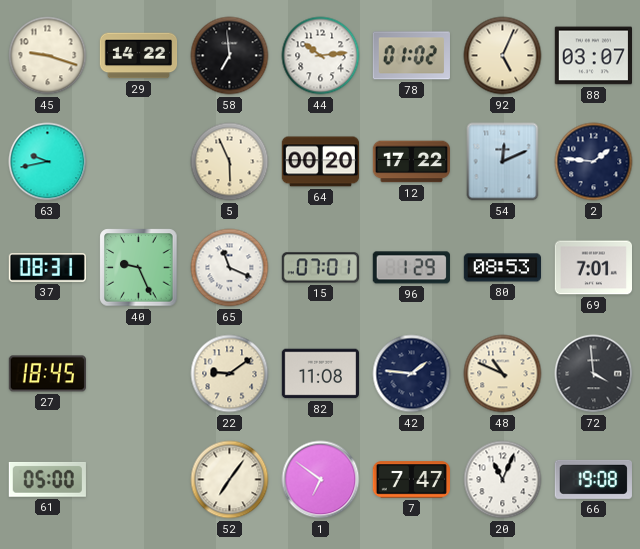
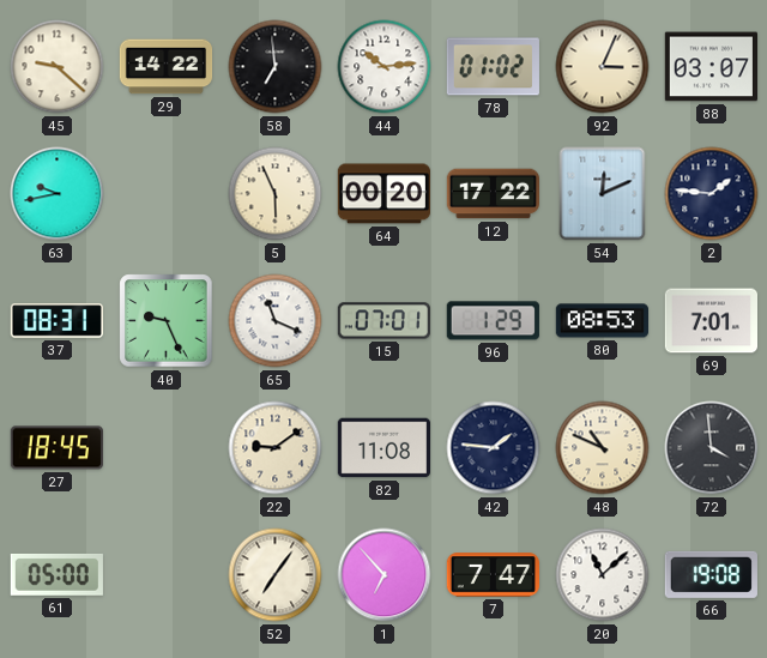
45: 9:18 -> 9:22
92: 5:04 -> 3:04
1: 6:51 -> 6:53
20: 11:04 -> 11:08
